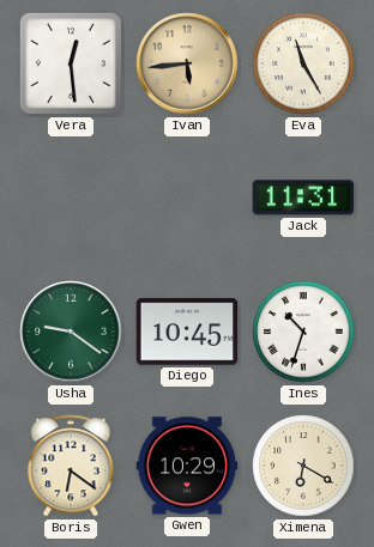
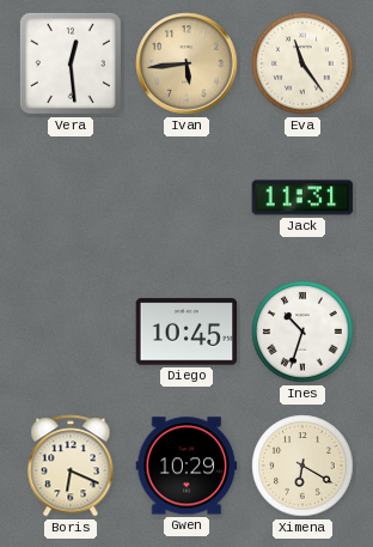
Eva: 11:25 -> 11:24
Usha: 9:21 -> none
Boris: 6:21 -> 6:19
